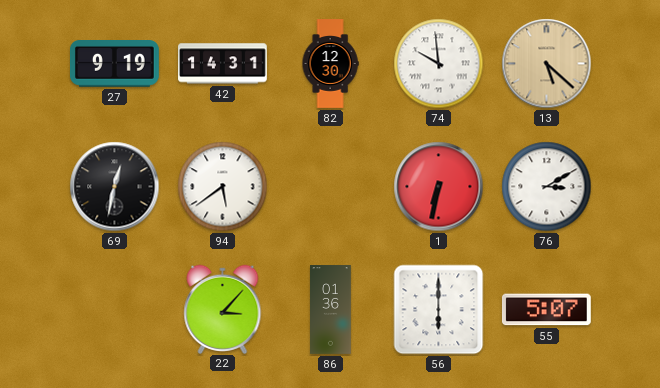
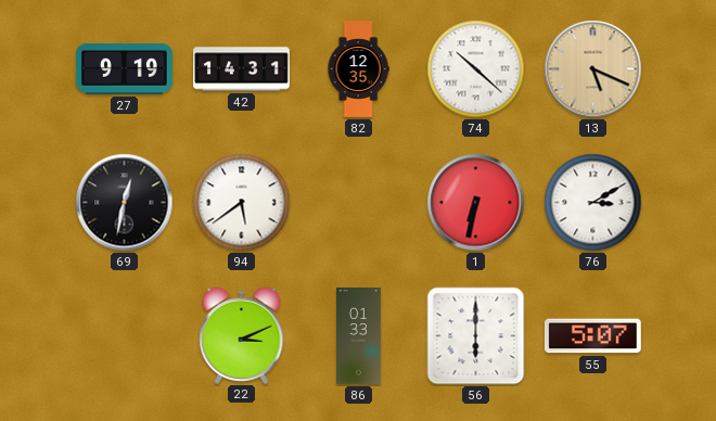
82: 12:30 -> 12:35
74: 9:59 -> 10:22
13: 5:22 -> 5:19
22: 3:07 -> 3:11
86: 01:36 -> 01:33
